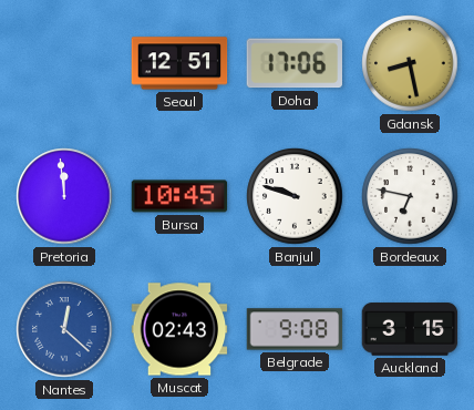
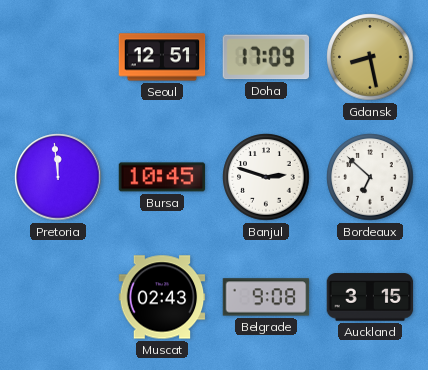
Doha: 17:06 -> 17:09
Banjul: 9:48 -> 2:48
Bordeaux: 6:47 -> 6:52
Nantes: 12:22 -> none
